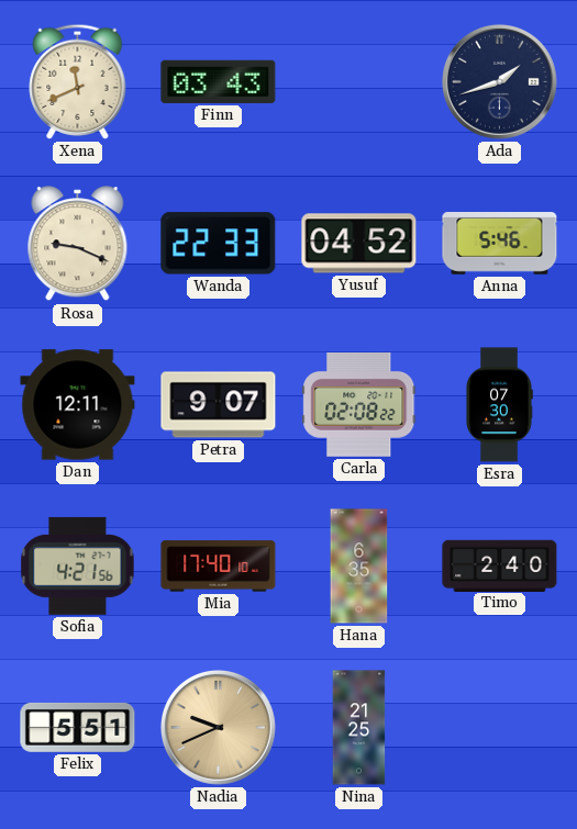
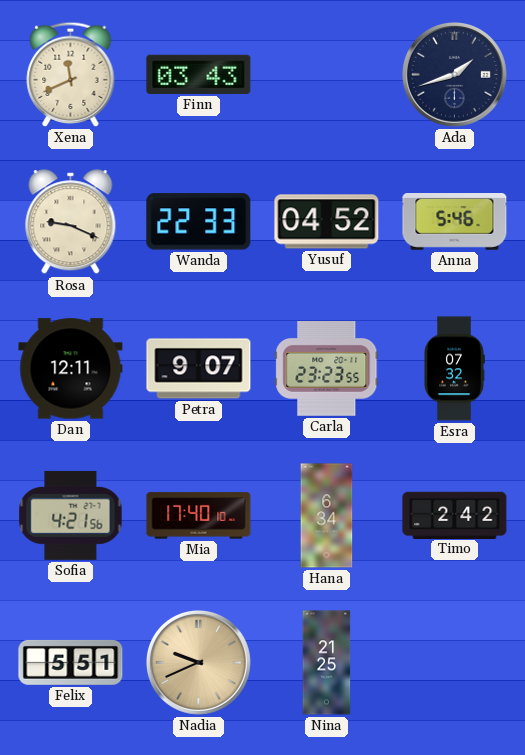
Carla: 02:08 -> 23:23
Esra: 07:30 -> 07:32
Hana: 6:35 -> 6:34
Timo: 2:40 -> 2:42
